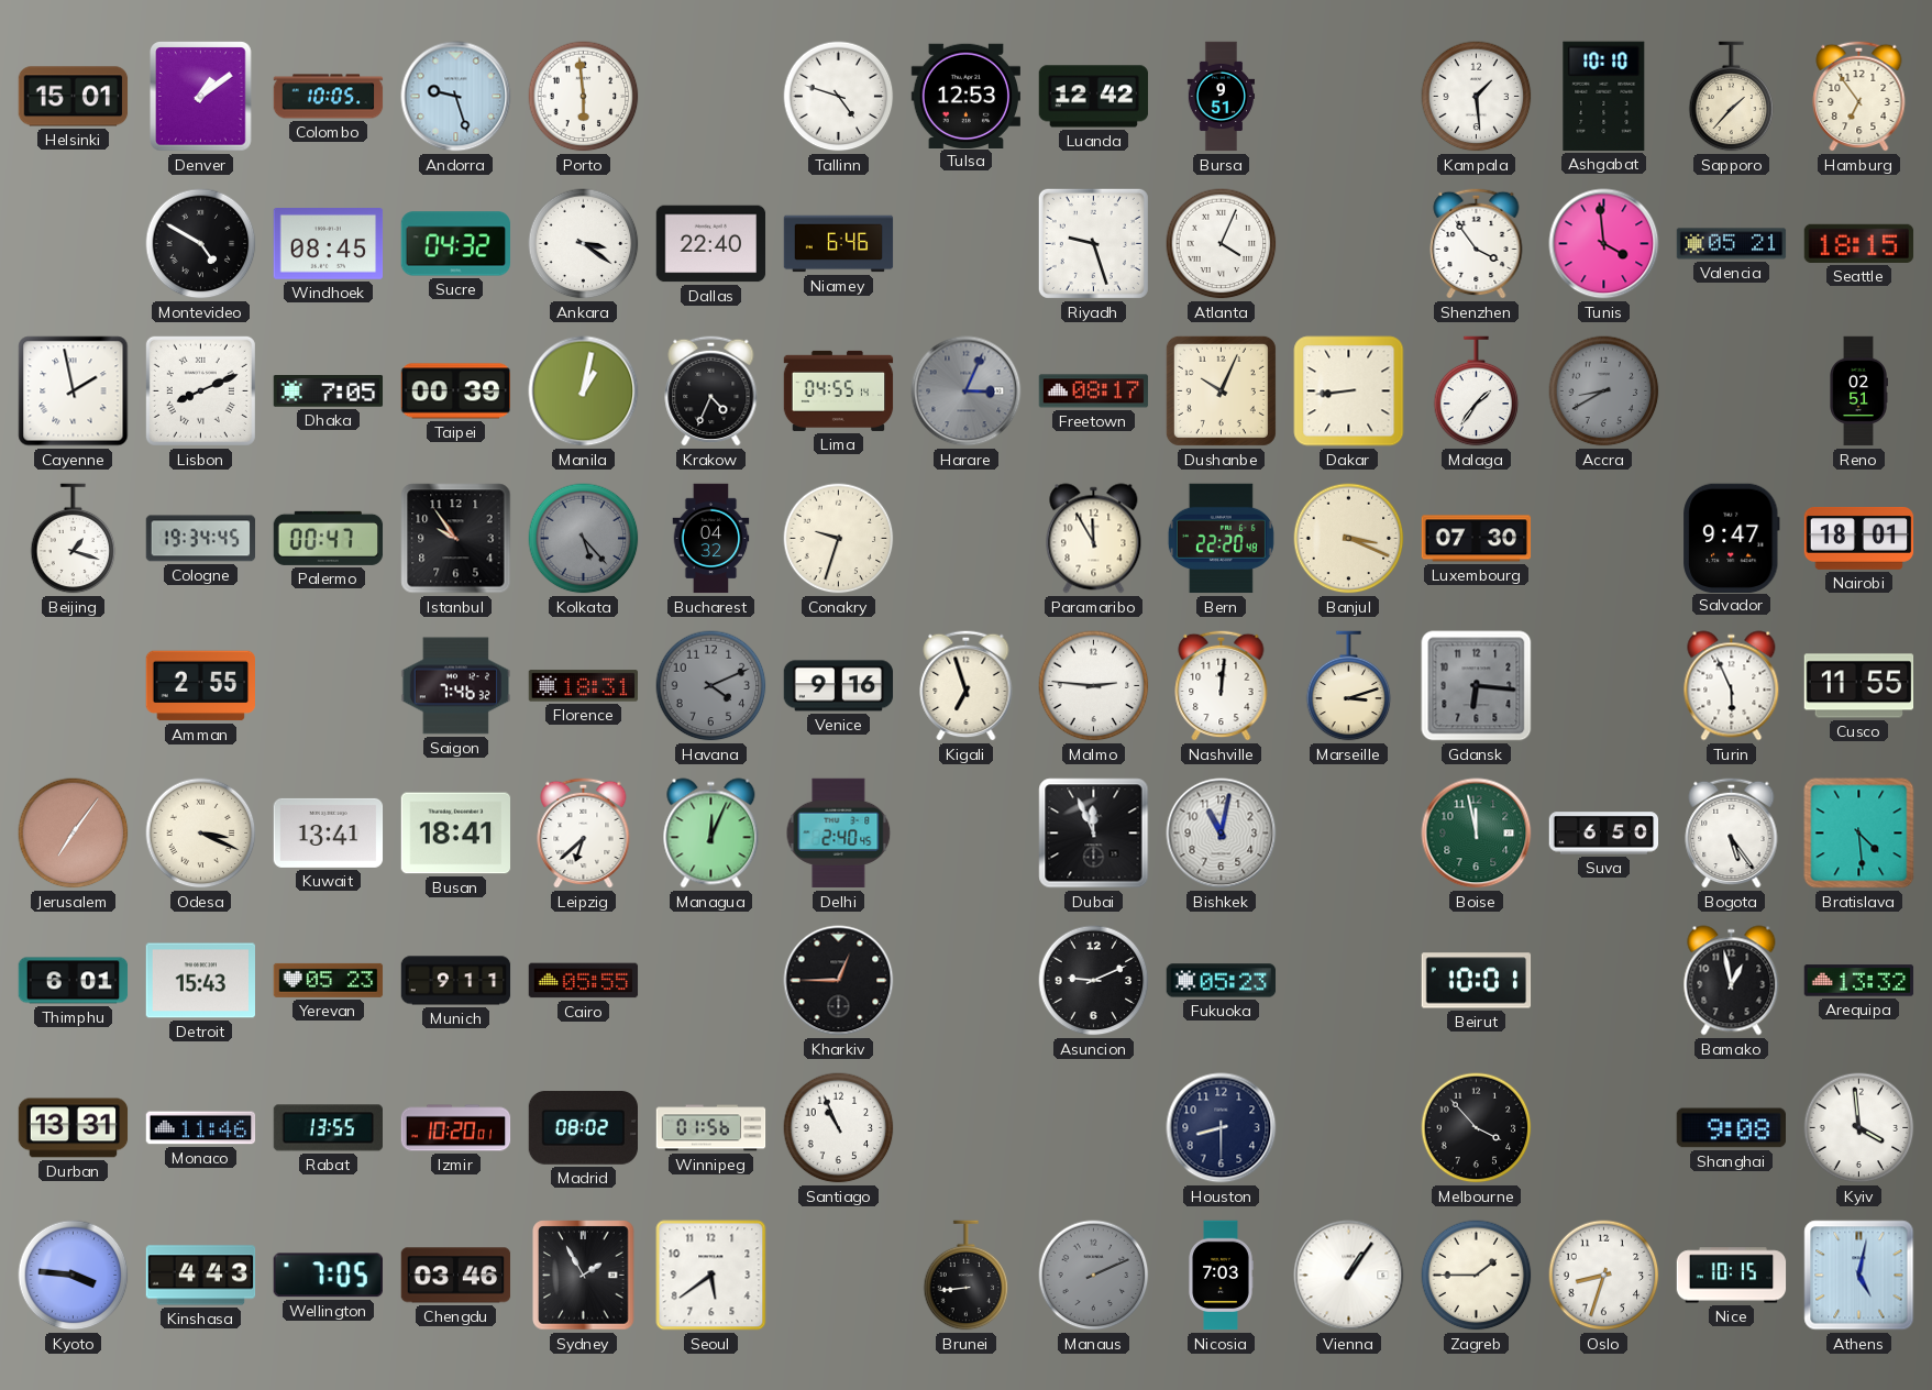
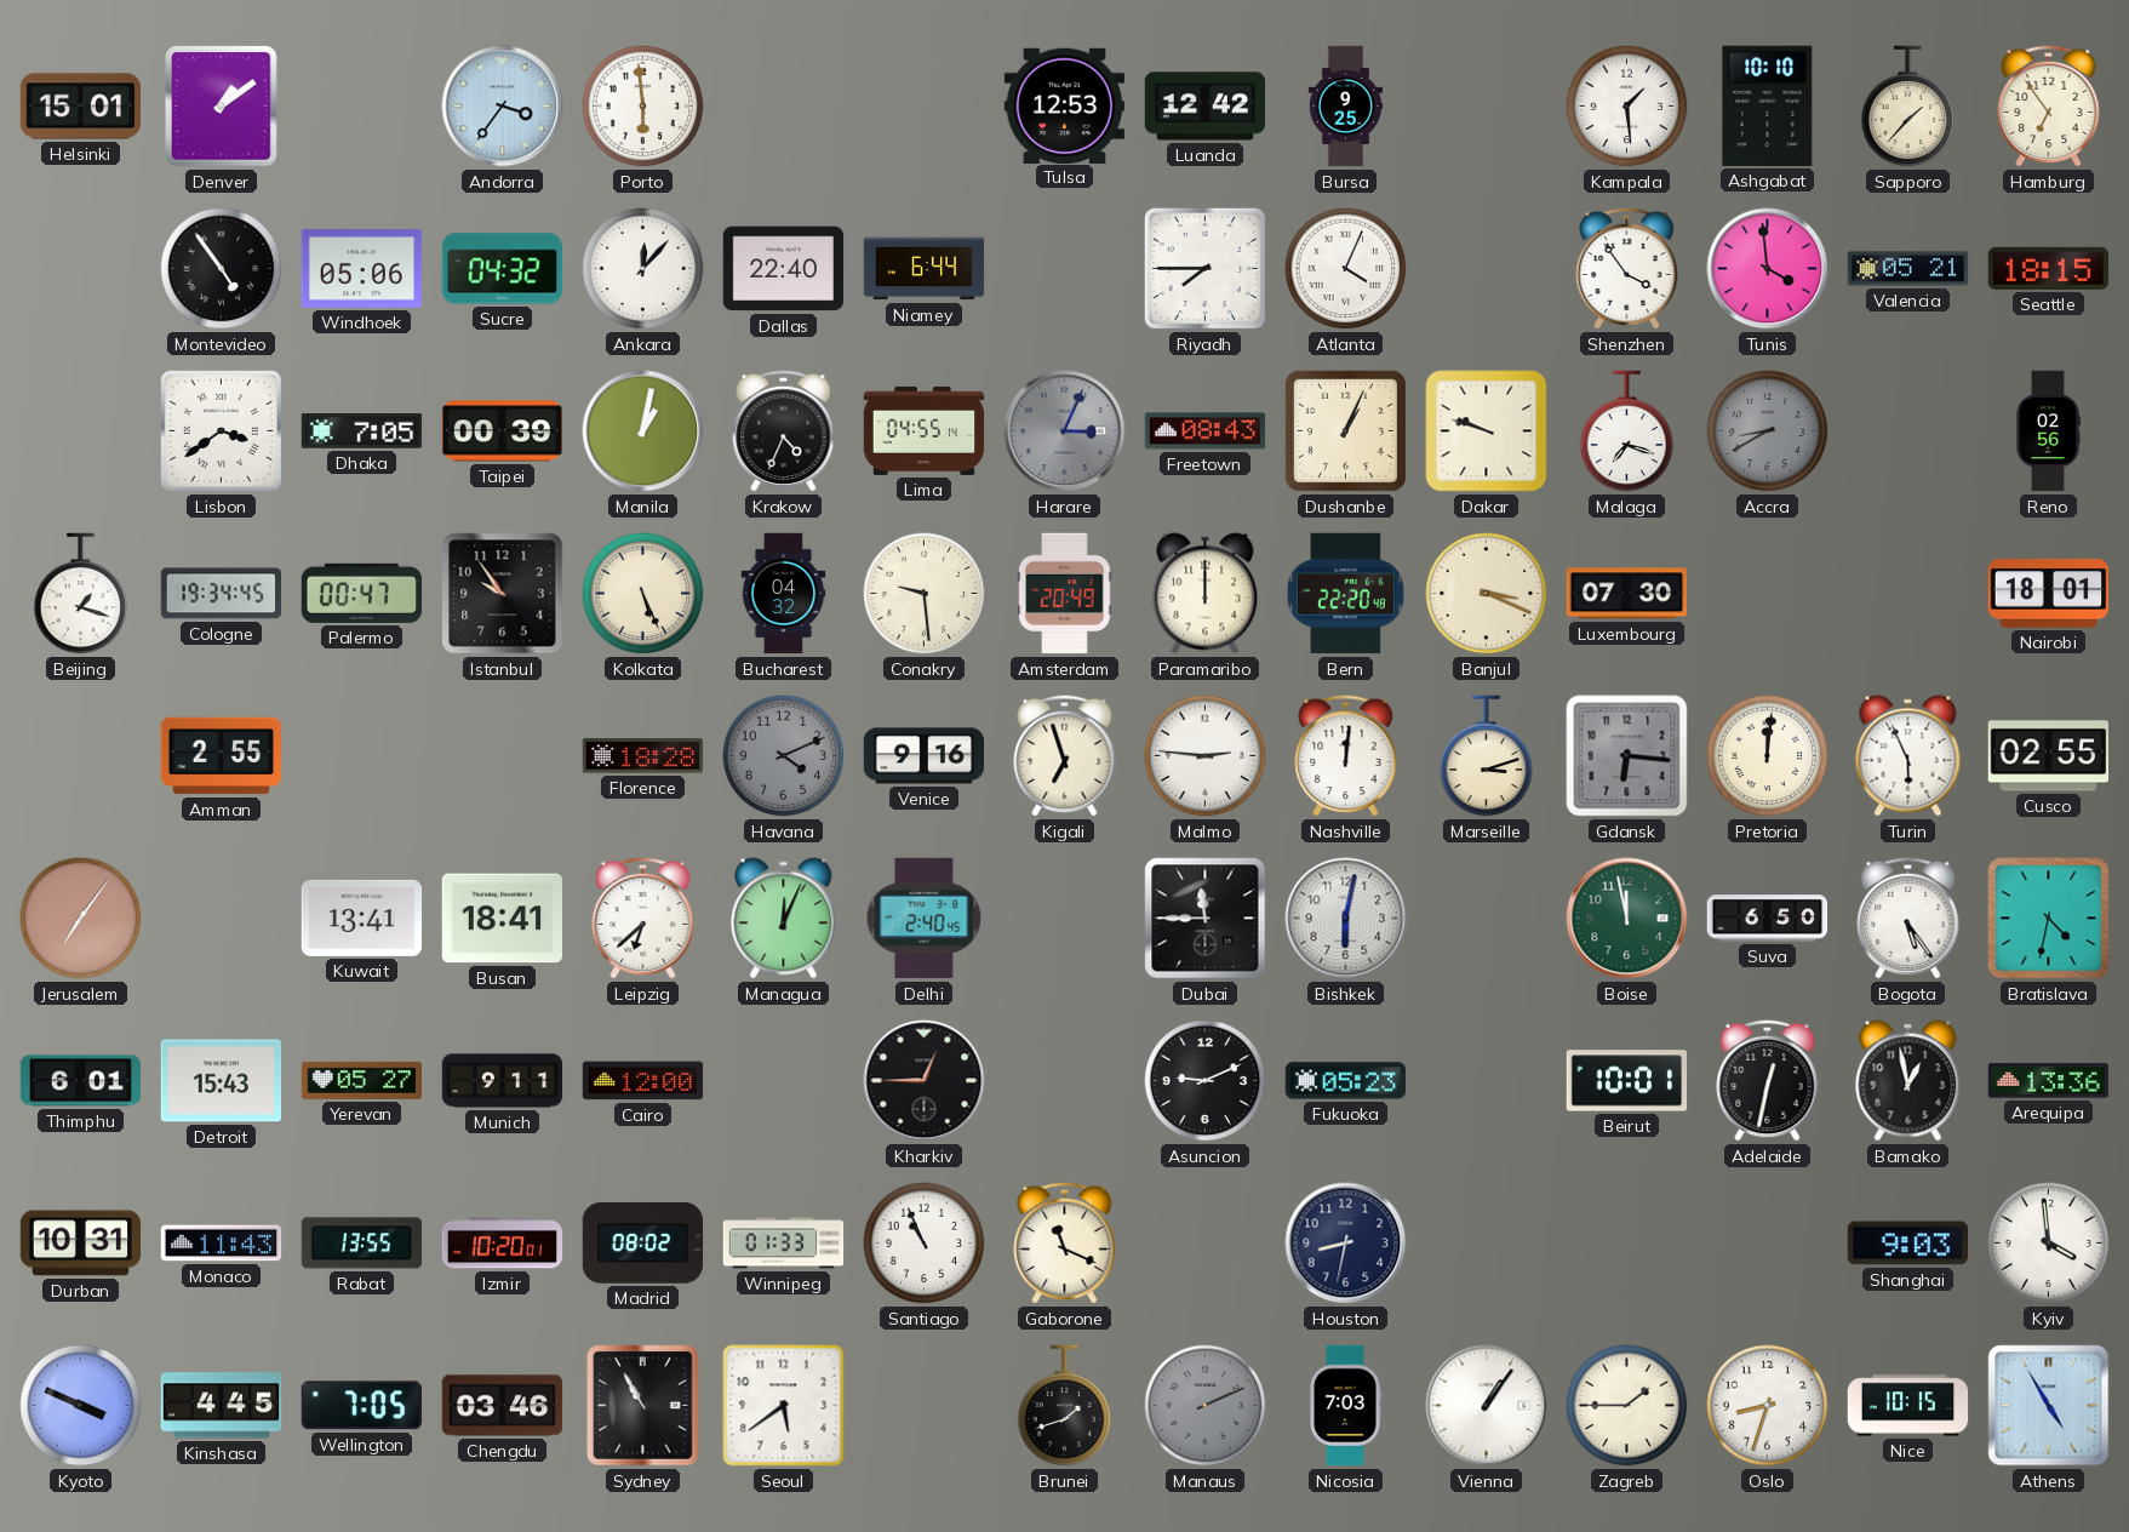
Colombo: 10:05 -> none
Andorra: 9:27 -> 3:36
Tallinn: 4:48 -> none
Bursa: 9:51 -> 9:25
Montevideo: 4:50 -> 4:54
Windhoek: 08:45 -> 05:06
Ankara: 3:21 -> 12:07
Niamey: 6:46 -> 6:44
Riyadh: 9:27 -> 7:45
Cayenne: 1:58 -> none
Lisbon: 8:11 -> 3:39
Freetown: 08:17 -> 08:43
Dushanbe: 10:04 -> 1:04
Dakar: 8:44 -> 9:48
Malaga: 1:36 -> 7:18
Reno: 02:51 -> 02:56
Kolkata: 5:23 -> 5:26
Kolkata dial: grey -> cream
Conakry: 9:33 -> 9:29
Amsterdam: none -> 20:49
Paramaribo: 11:55 -> 12:00
Salvador: 9:47 -> none
Saigon: 7:46 -> none
Florence: 18:31 -> 18:28
Pretoria: none -> 12:01
Cusco: 11:55 -> 02:55
Odesa: 3:19 -> none
Dubai: 11:56 -> 11:45
Bishkek: 11:02 -> 6:02
Bratislava: 4:29 -> 4:32
Yerevan: 05:23 -> 05:27
Cairo: 05:55 -> 12:00
Adelaide: none -> 12:32
Arequipa: 13:32 -> 13:36
Durban: 13:31 -> 10:31
Monaco: 11:46 -> 11:43
Winnipeg: 01:56 -> 01:33
Gaborone: none -> 11:19
Houston: 8:30 -> 8:32
Melbourne: 3:53 -> none
Shanghai: 9:08 -> 9:03
Kyoto: 3:46 -> 3:49
Kinshasa: 4:43 -> 4:45
Sydney: 1:55 -> 10:55
Brunei: 8:44 -> 1:42
Athens: 5:02 -> 4:55
